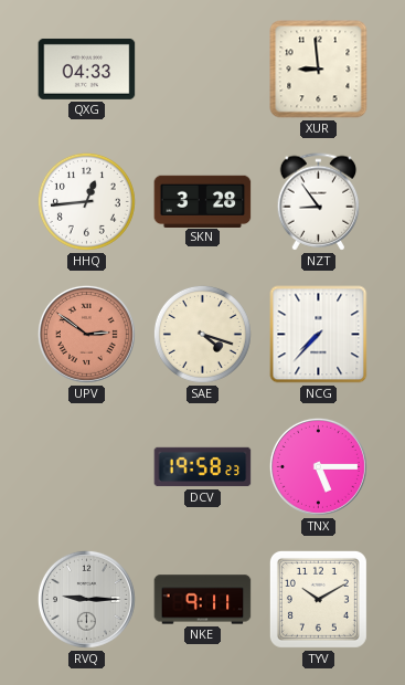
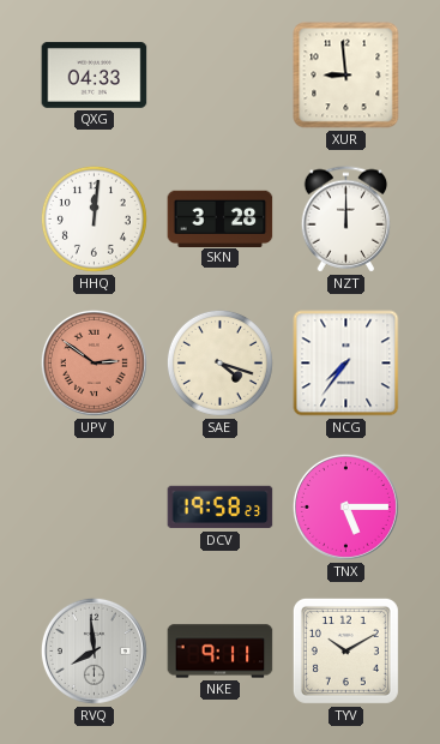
HHQ: 12:44 -> 12:01
NZT: 8:54 -> 12:00
NCG: 7:37 -> 7:36
RVQ: 9:15 -> 7:59
